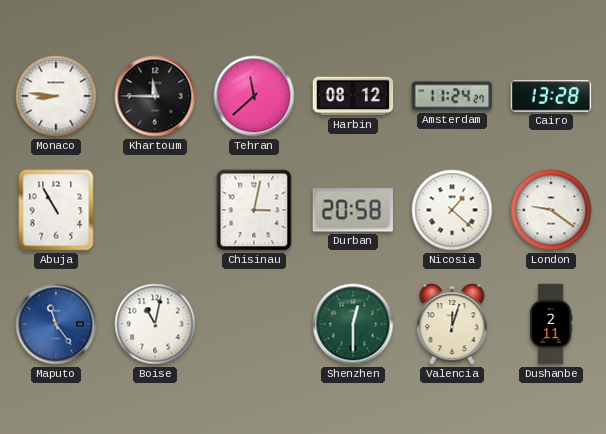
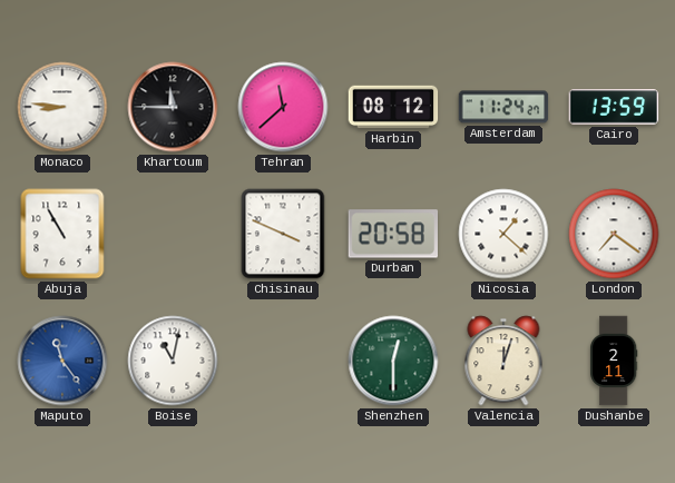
Cairo: 13:28 -> 13:59
Chisinau: 3:02 -> 3:49
London: 9:21 -> 7:21
